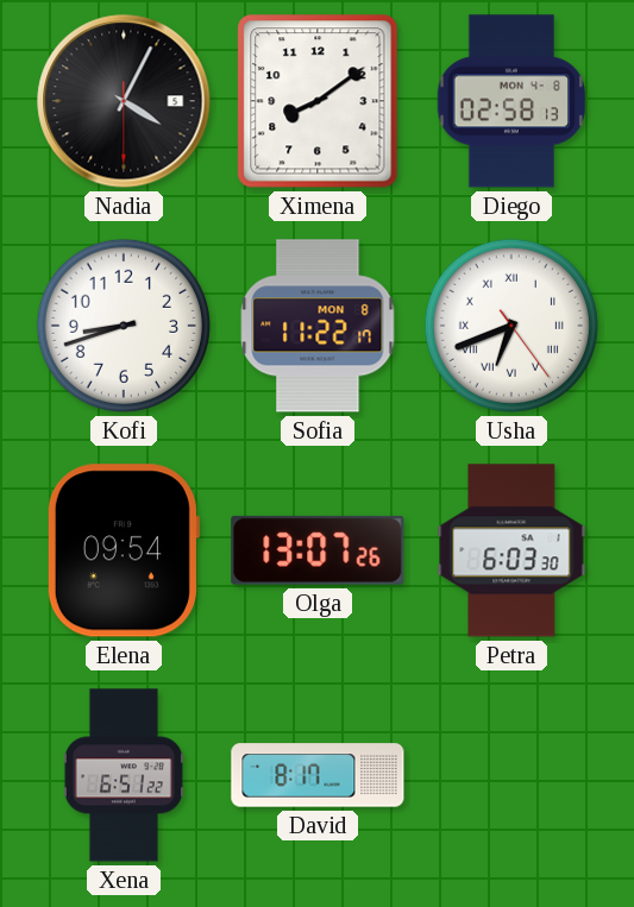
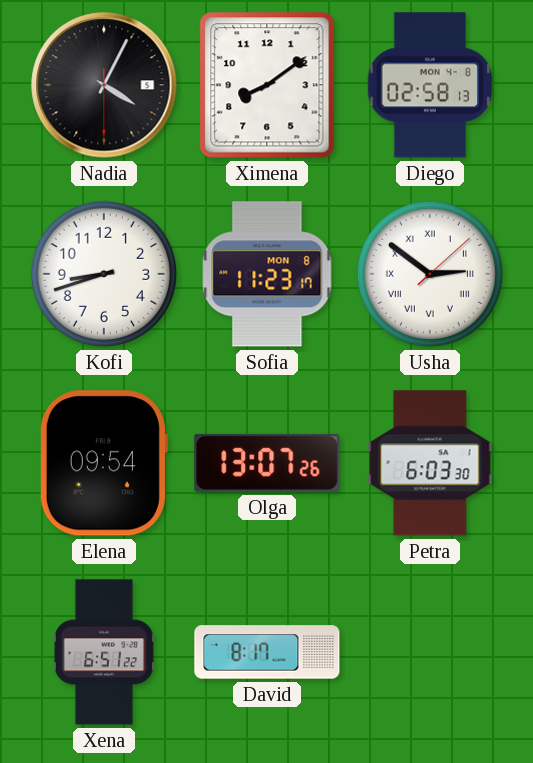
Sofia: 11:22 -> 11:23
Usha: 6:41 -> 2:51
